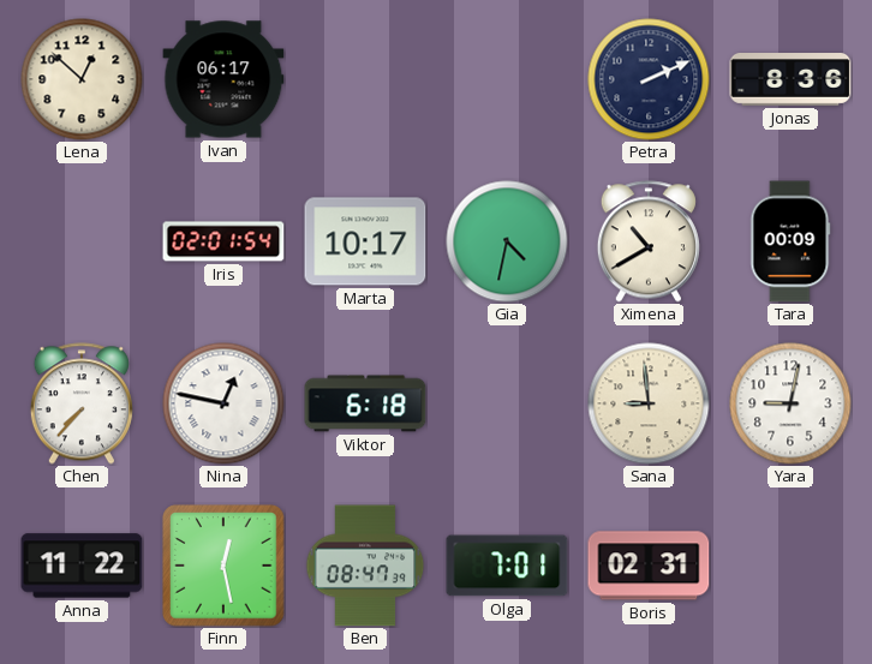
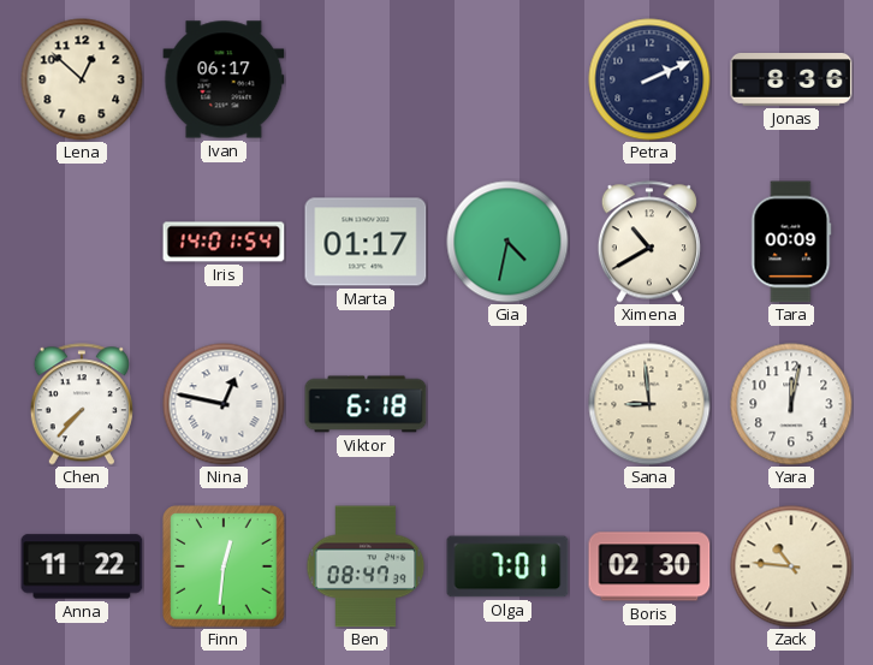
Iris: 02:01 -> 14:01
Marta: 10:17 -> 01:17
Yara: 9:02 -> 12:02
Finn: 12:28 -> 12:31
Boris: 02:31 -> 02:30
Zack: none -> 10:46
